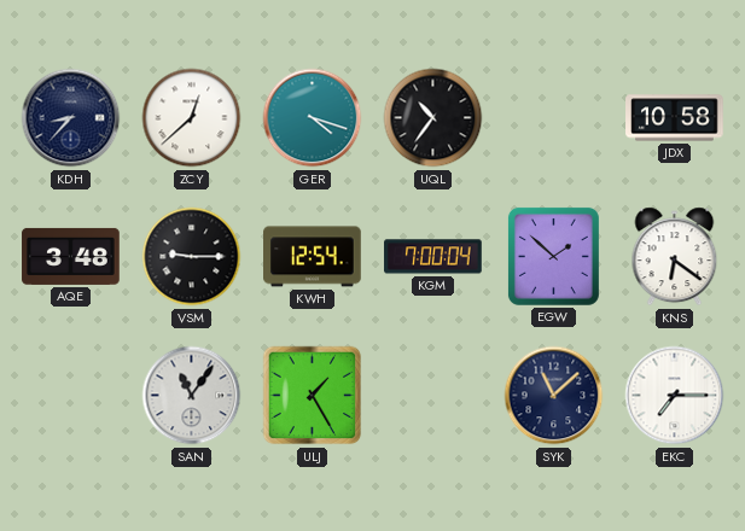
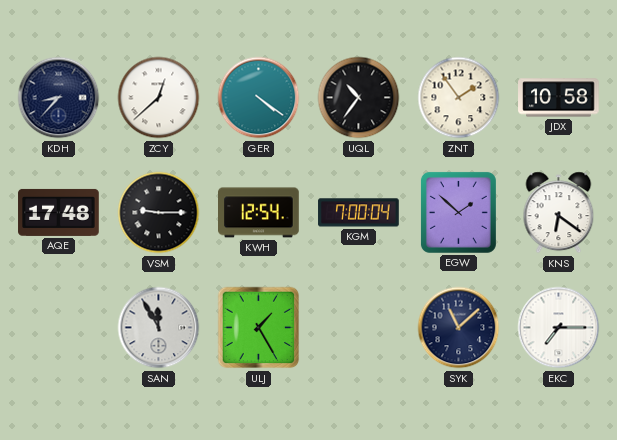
GER: 4:18 -> 4:21
ZNT: none -> 1:54
AQE: 3:48 -> 17:48
SAN: 11:06 -> 11:55
